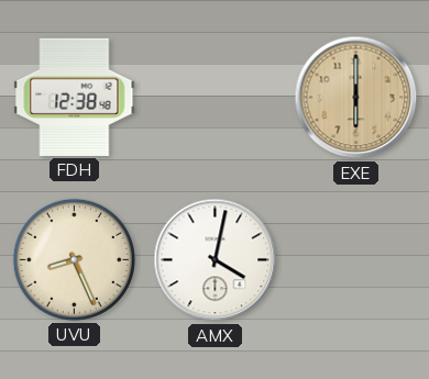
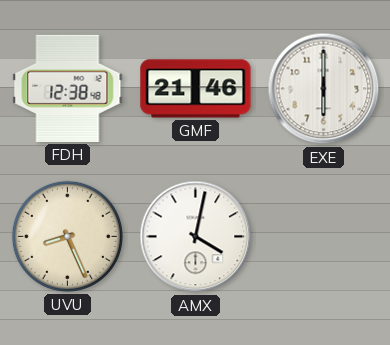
GMF: none -> 21:46
EXE dial: champagne -> white
